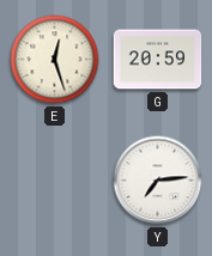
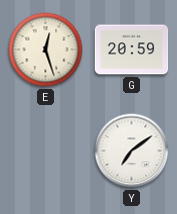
Y: 7:14 -> 7:09
